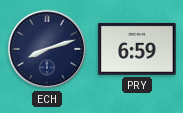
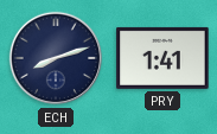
PRY: 6:59 -> 1:41
